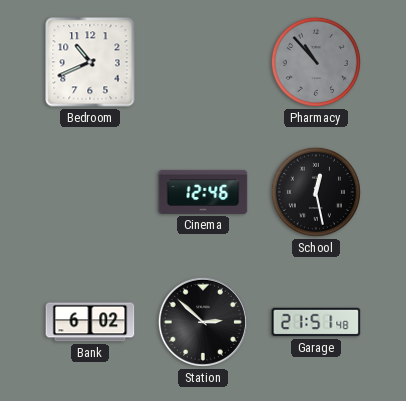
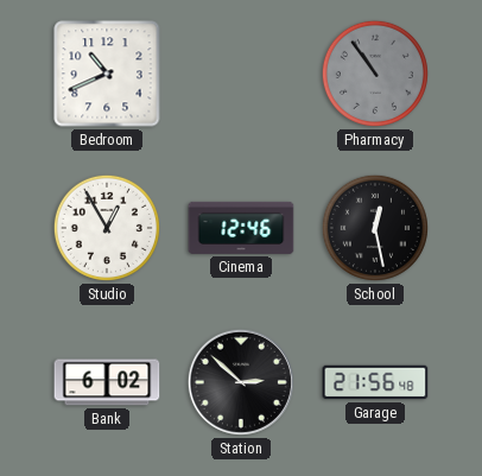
Pharmacy: 10:53 -> 10:54
Studio: none -> 12:55
Garage: 21:51 -> 21:56
